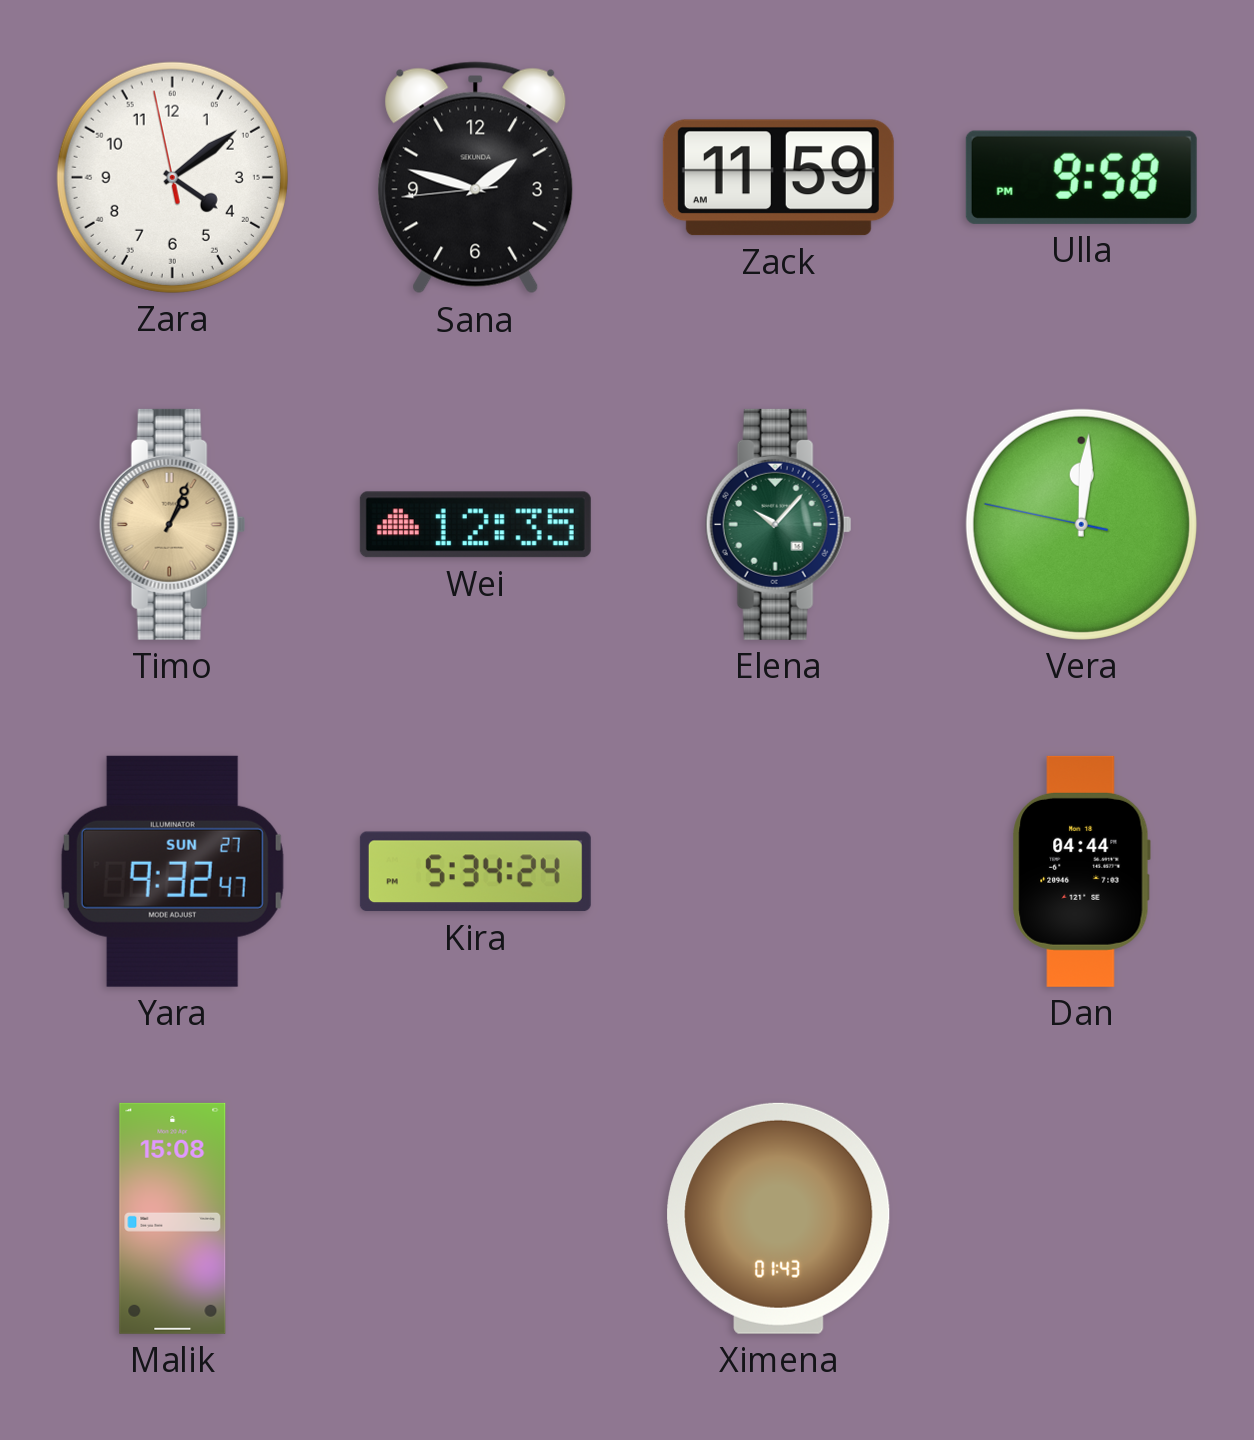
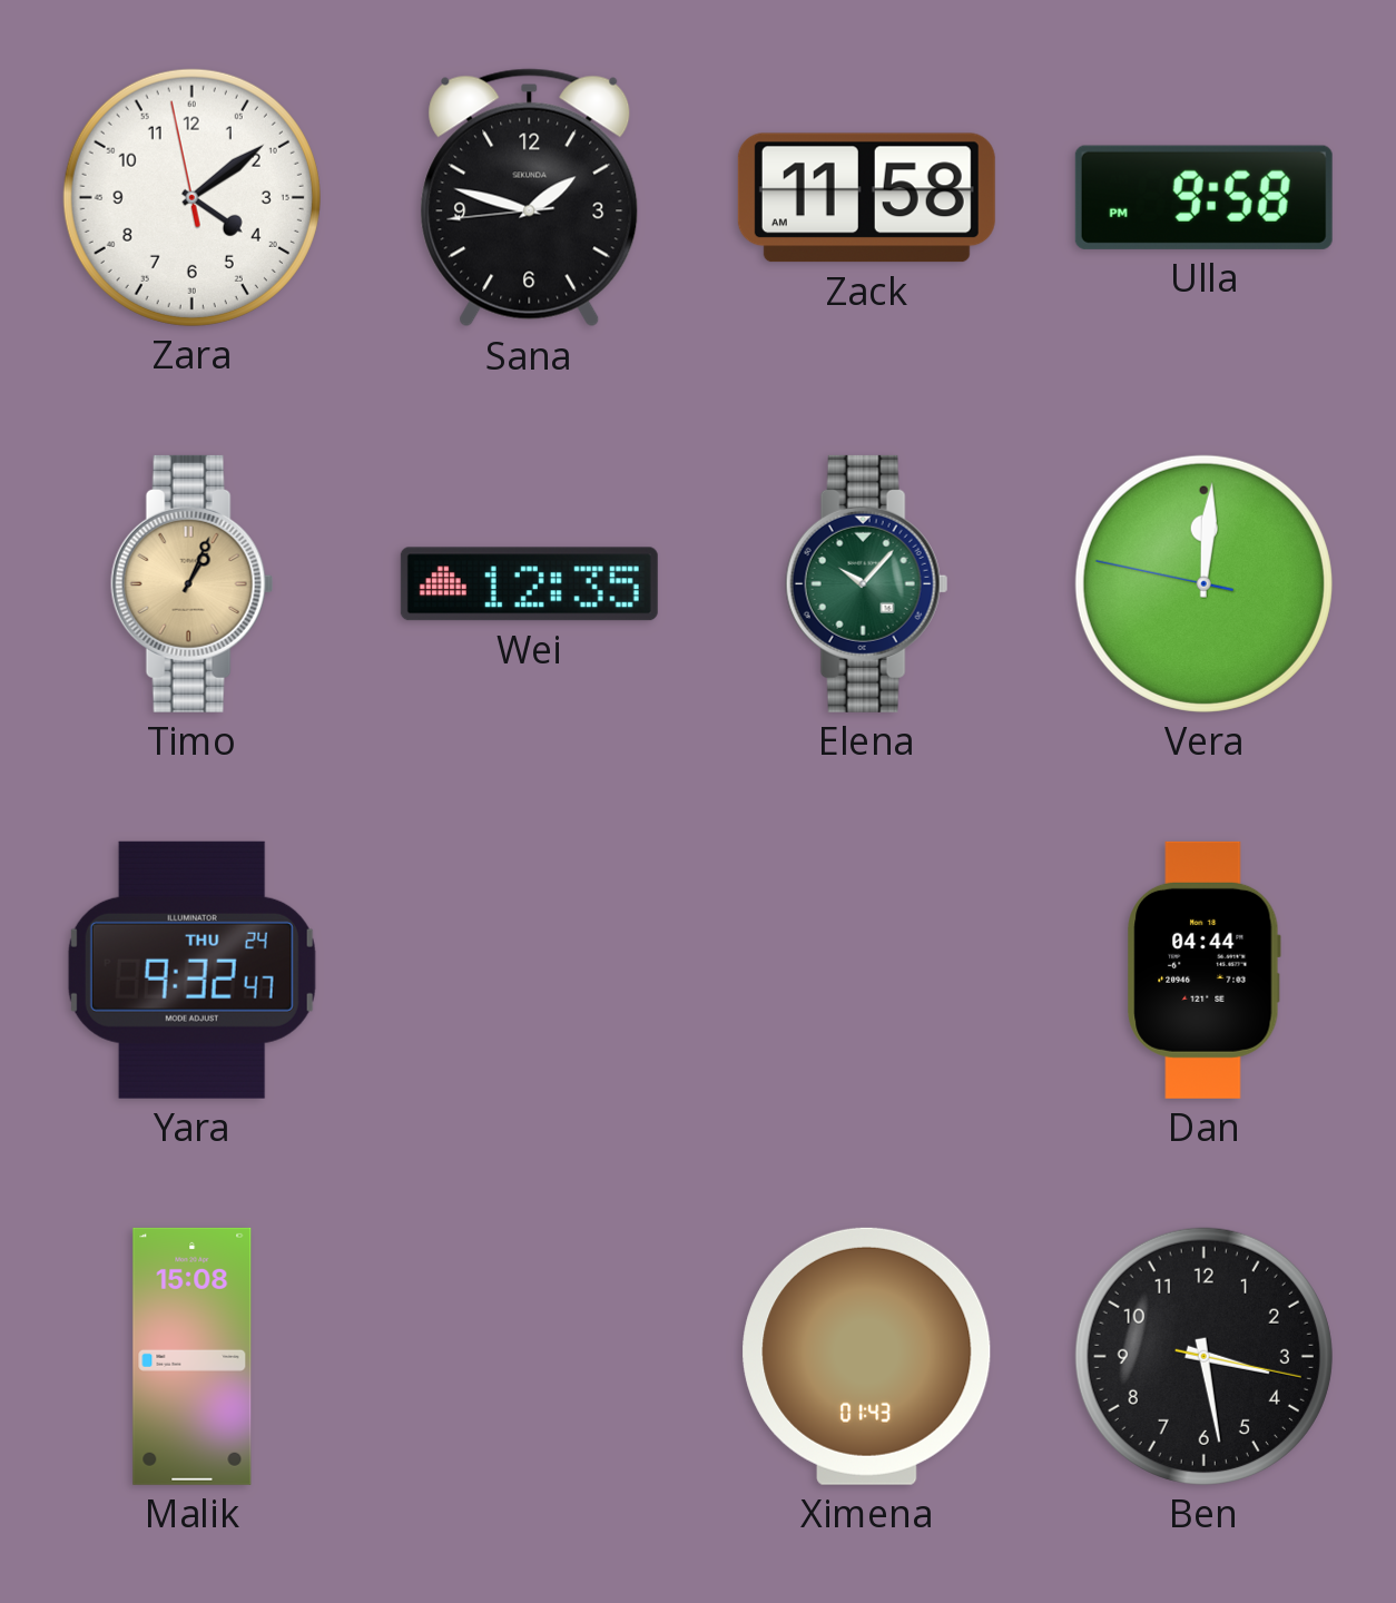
Zack: 11:59 -> 11:58
Yara date: SUN 27 -> THU 24
Kira: 5:34 -> none
Ben: none -> 3:28
